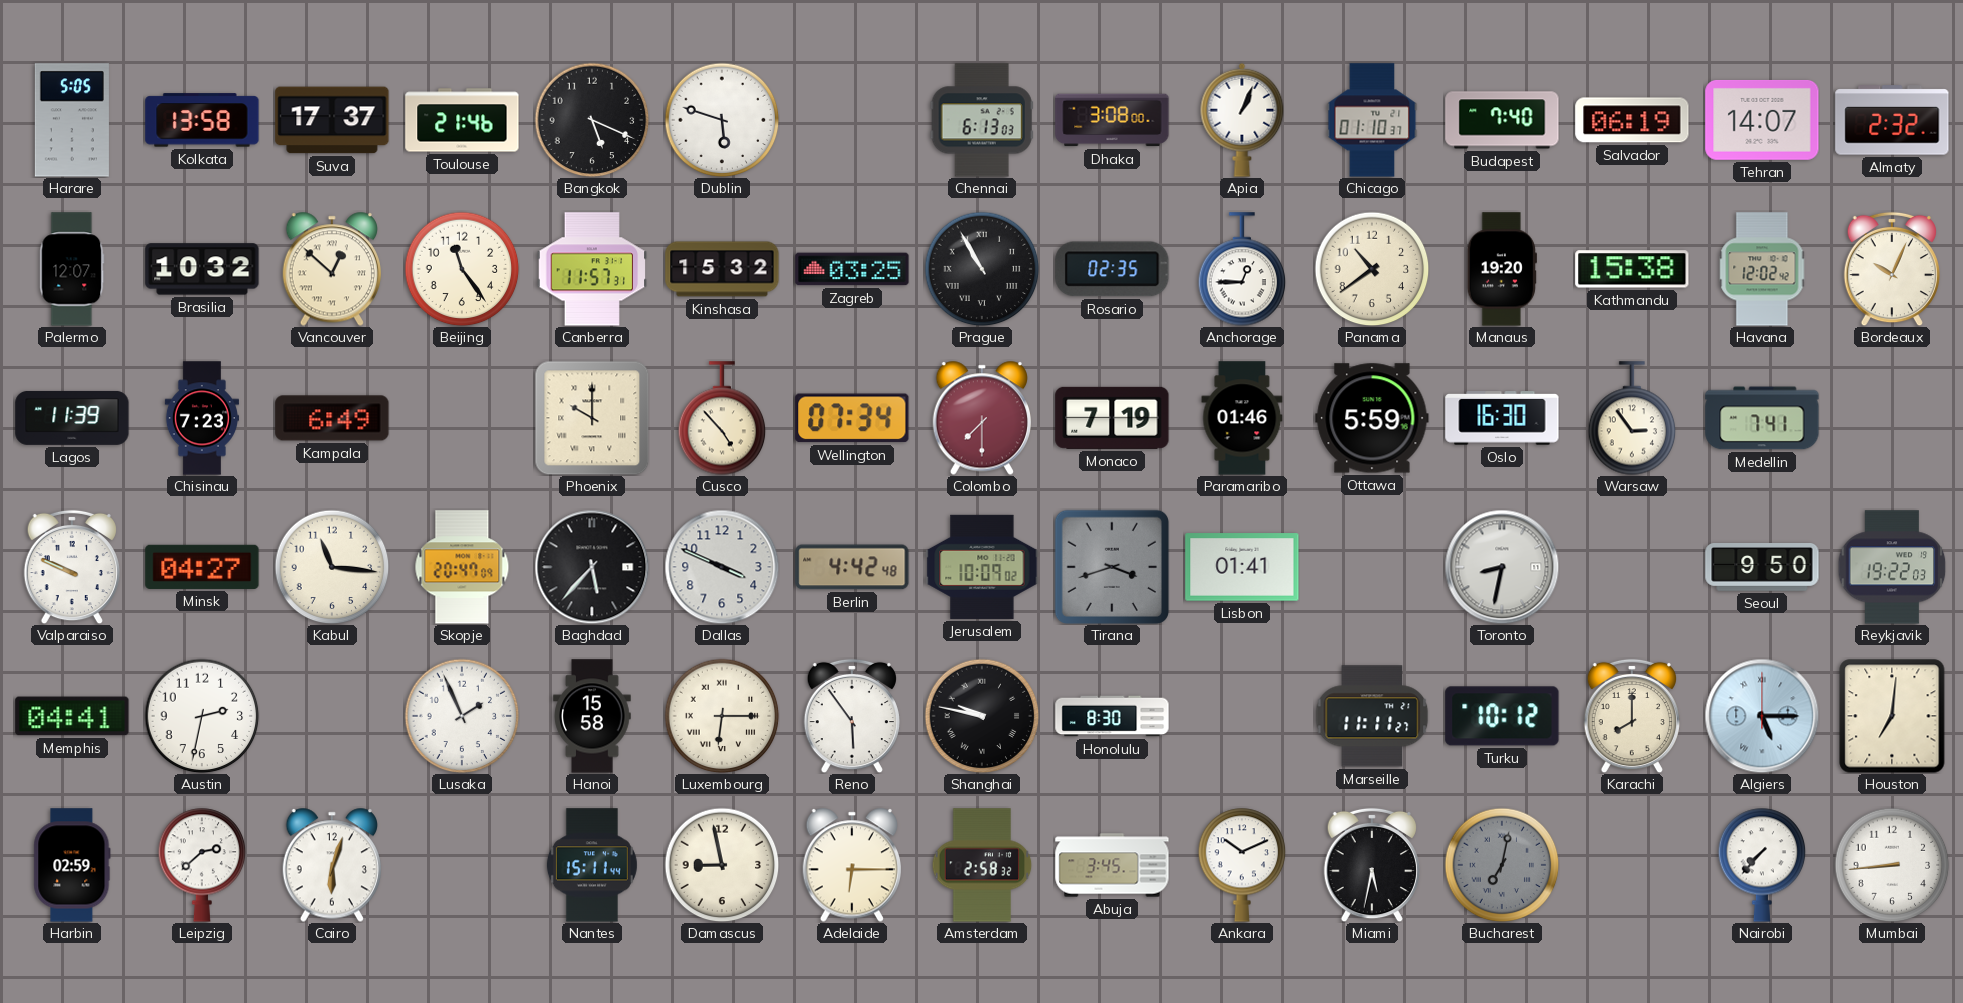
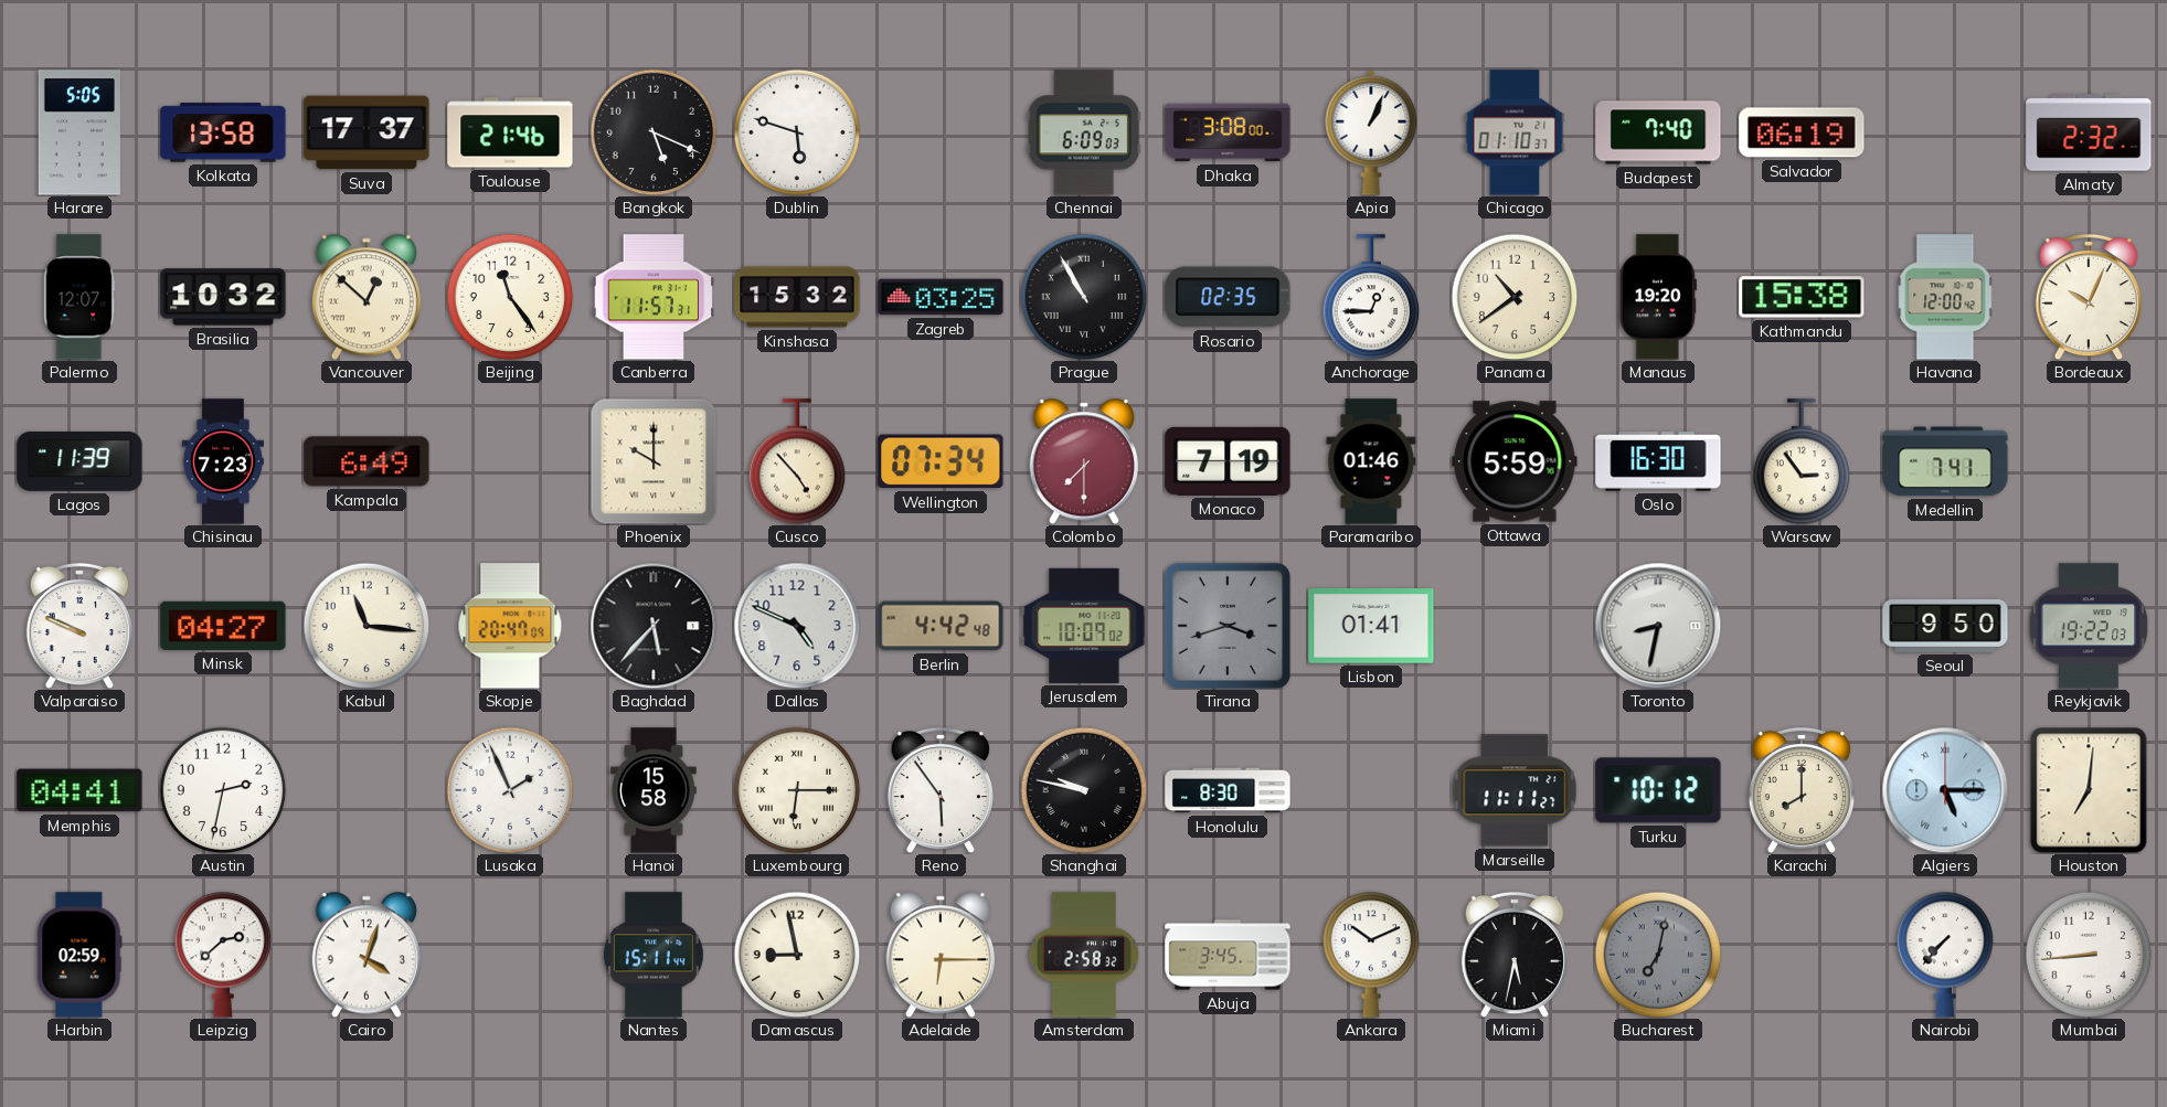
Chennai: 6:13 -> 6:09
Tehran: 14:07 -> none
Havana: 12:02 -> 12:00
Dallas: 3:49 -> 4:49
Cairo: 6:03 -> 4:03
